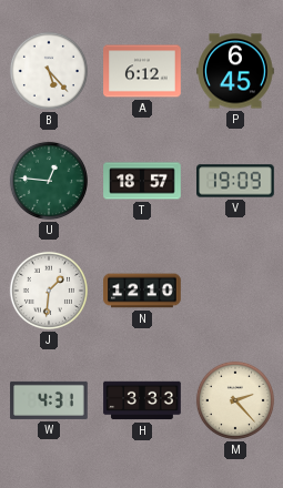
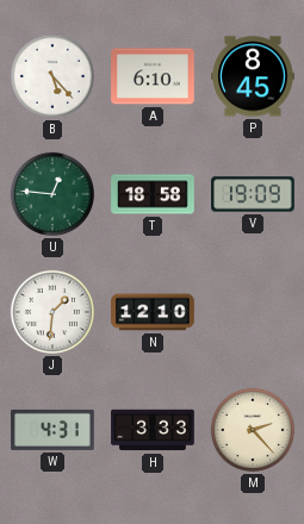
A: 6:12 -> 6:10
P: 6:45 -> 8:45
T: 18:57 -> 18:58
